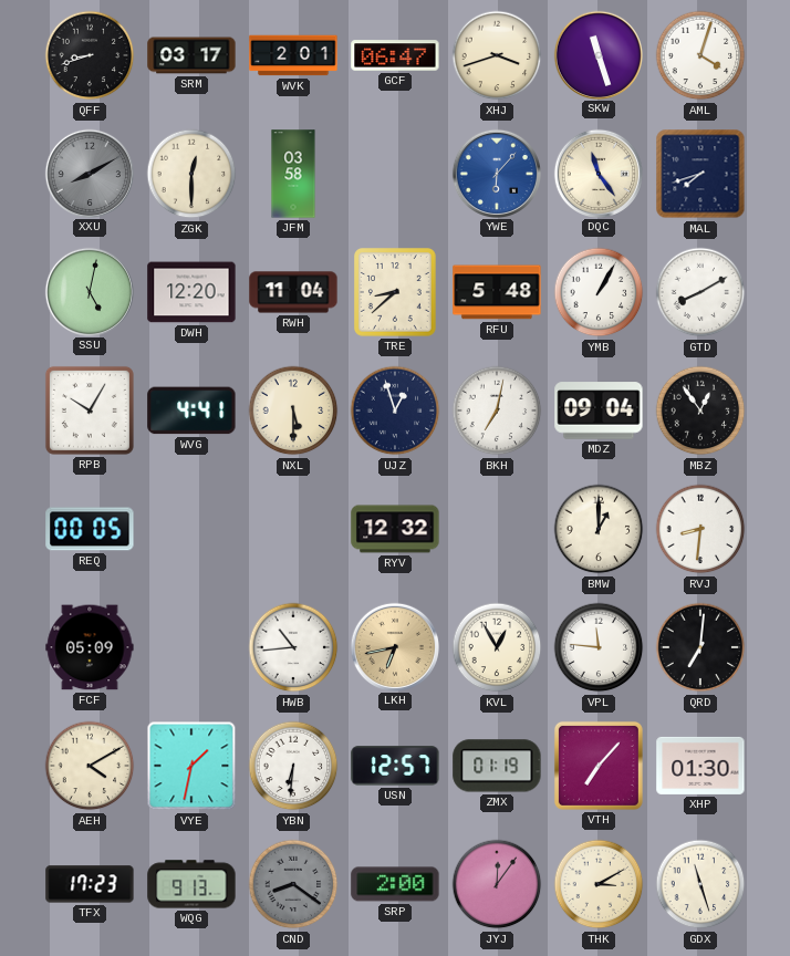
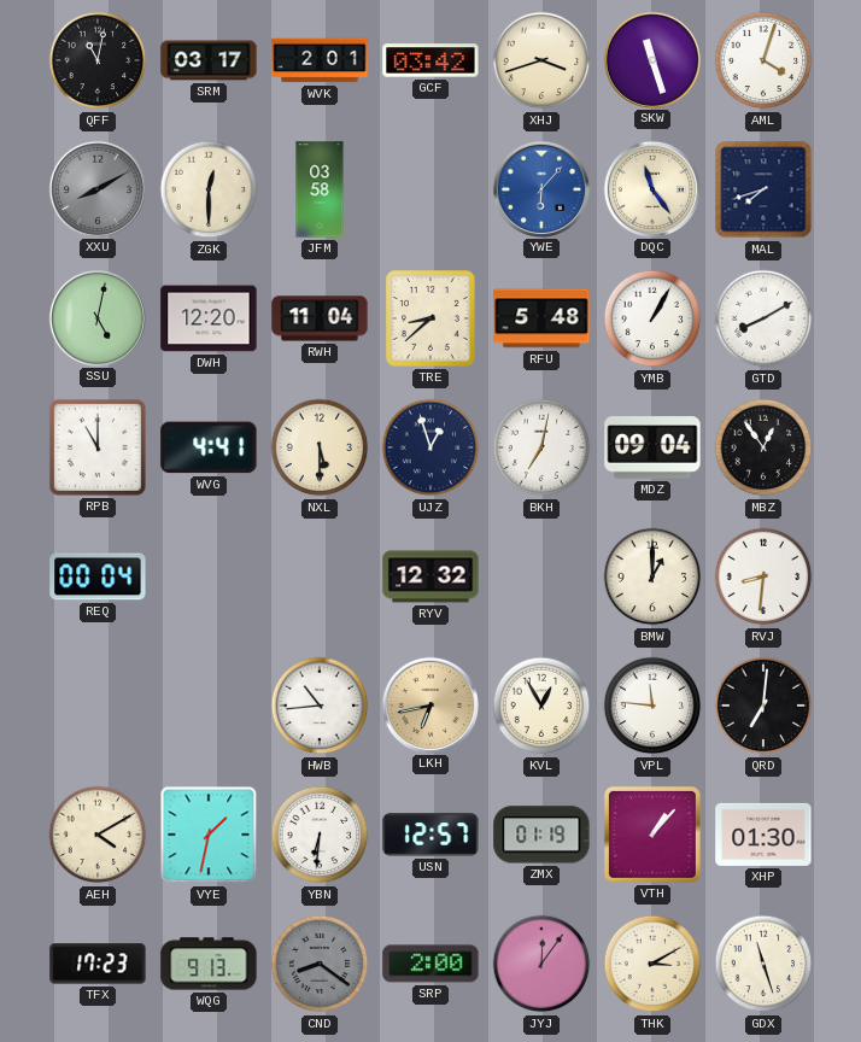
QFF: 8:42 -> 11:02
GCF: 06:47 -> 03:42
RPB: 10:05 -> 11:00
REQ: 00:05 -> 00:04
FCF: 05:09 -> none
VTH: 7:07 -> 1:07
